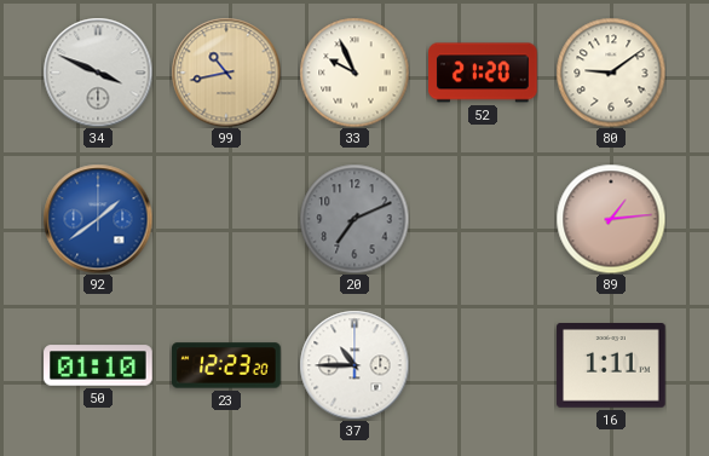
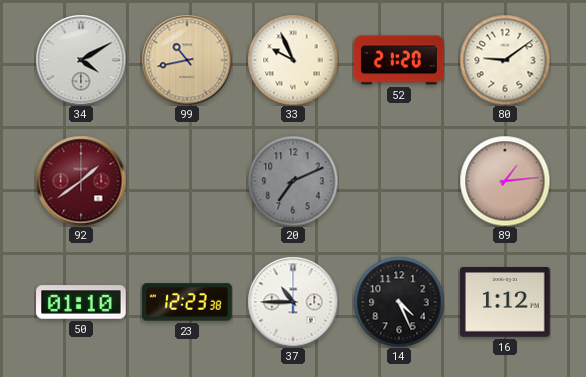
34: 3:49 -> 4:10
92 dial: blue -> burgundy
23: 12:23:20 -> 12:23:38
14: none -> 4:26
16: 1:11 -> 1:12
